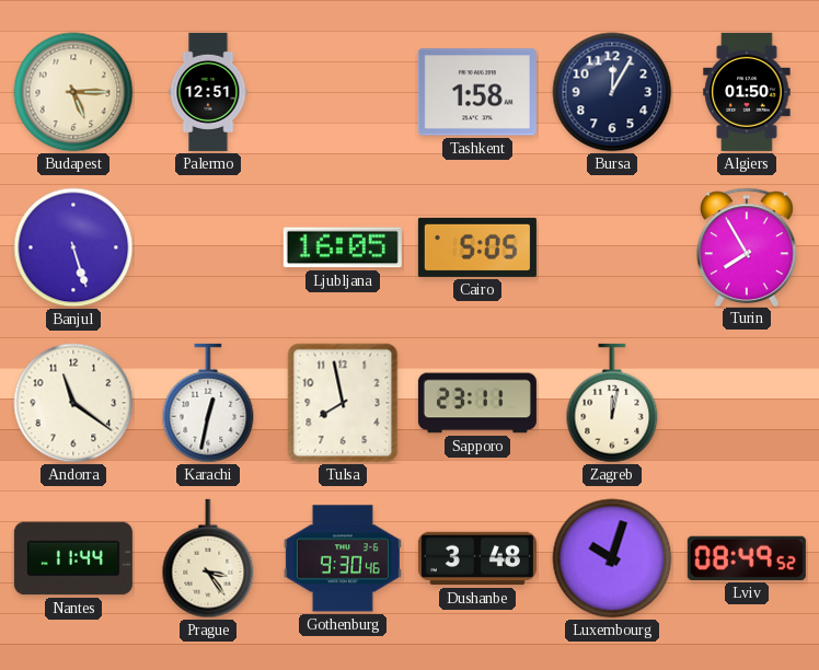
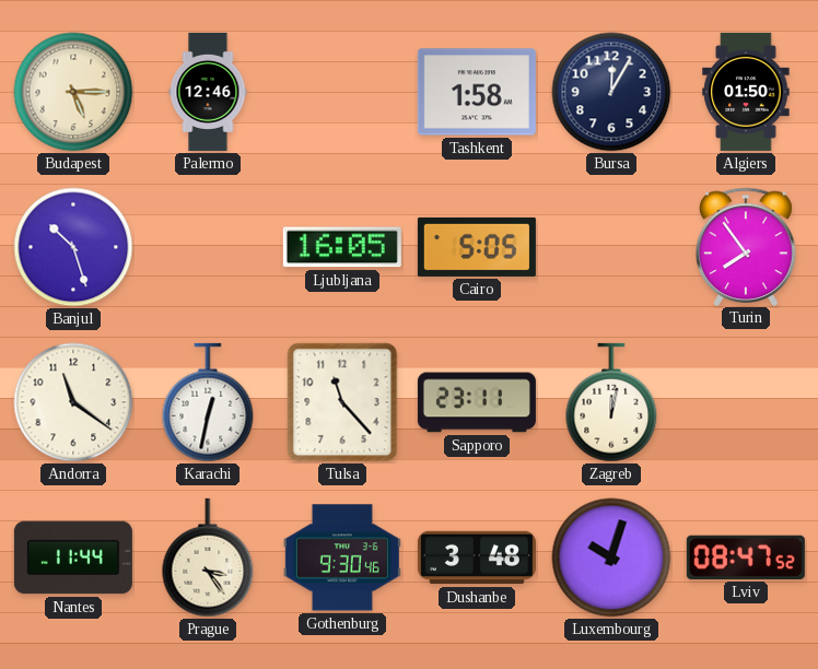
Palermo: 12:51 -> 12:46
Banjul: 5:27 -> 10:27
Turin: 7:55 -> 7:54
Tulsa: 7:58 -> 11:23
Lviv: 08:49 -> 08:47
